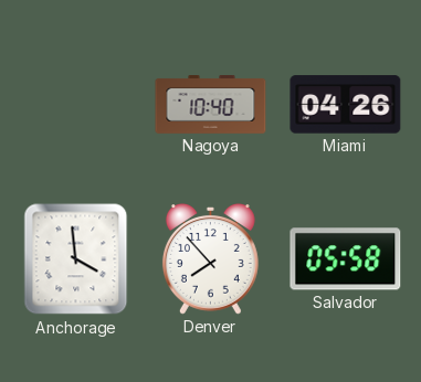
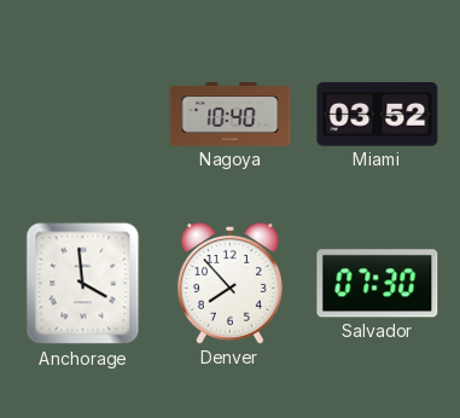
Miami: 04:26 -> 03:52
Salvador: 05:58 -> 07:30
